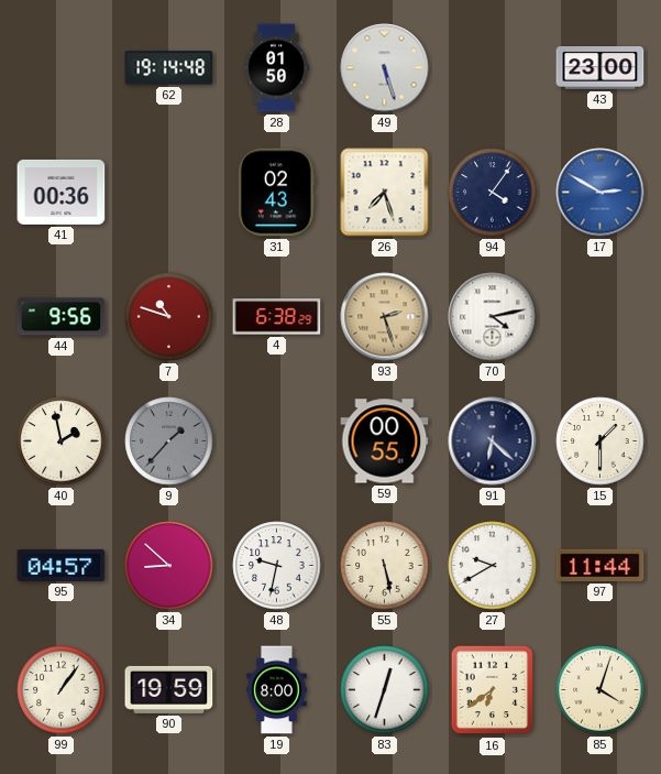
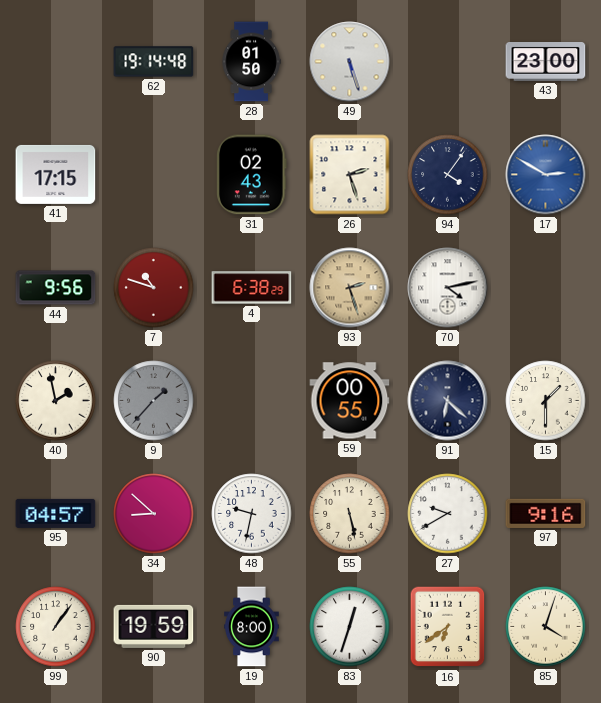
41: 00:36 -> 17:15
26: 7:27 -> 2:27
97: 11:44 -> 9:16
